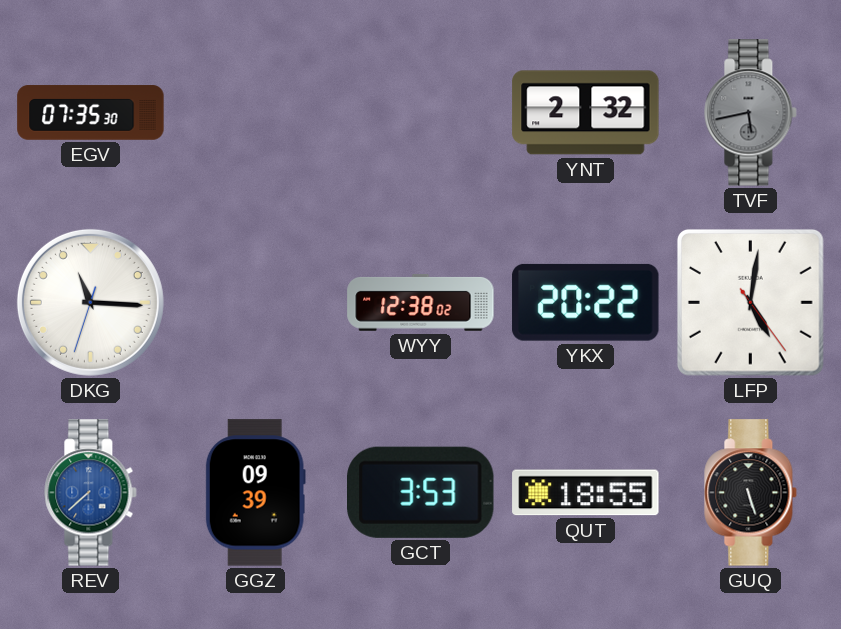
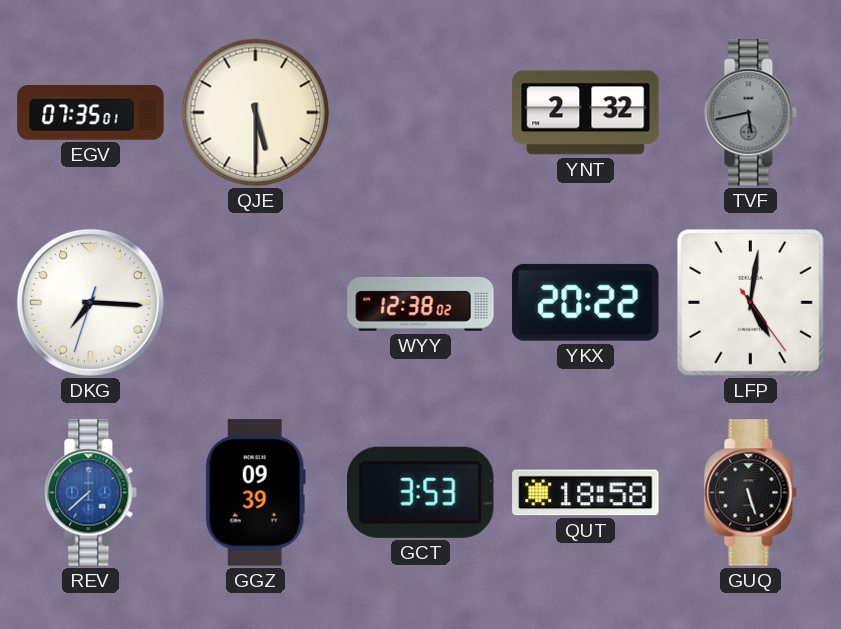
EGV: 07:35:30 -> 07:35:01
QJE: none -> 5:30
DKG: 11:15 -> 7:15
QUT: 18:55 -> 18:58
